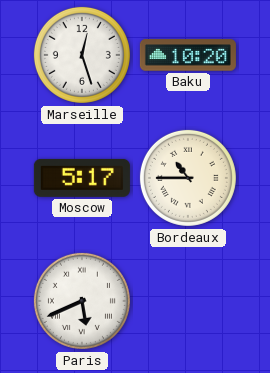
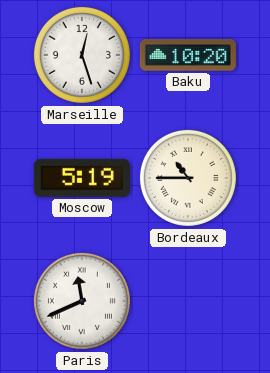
Moscow: 5:17 -> 5:19
Paris: 5:41 -> 11:41
